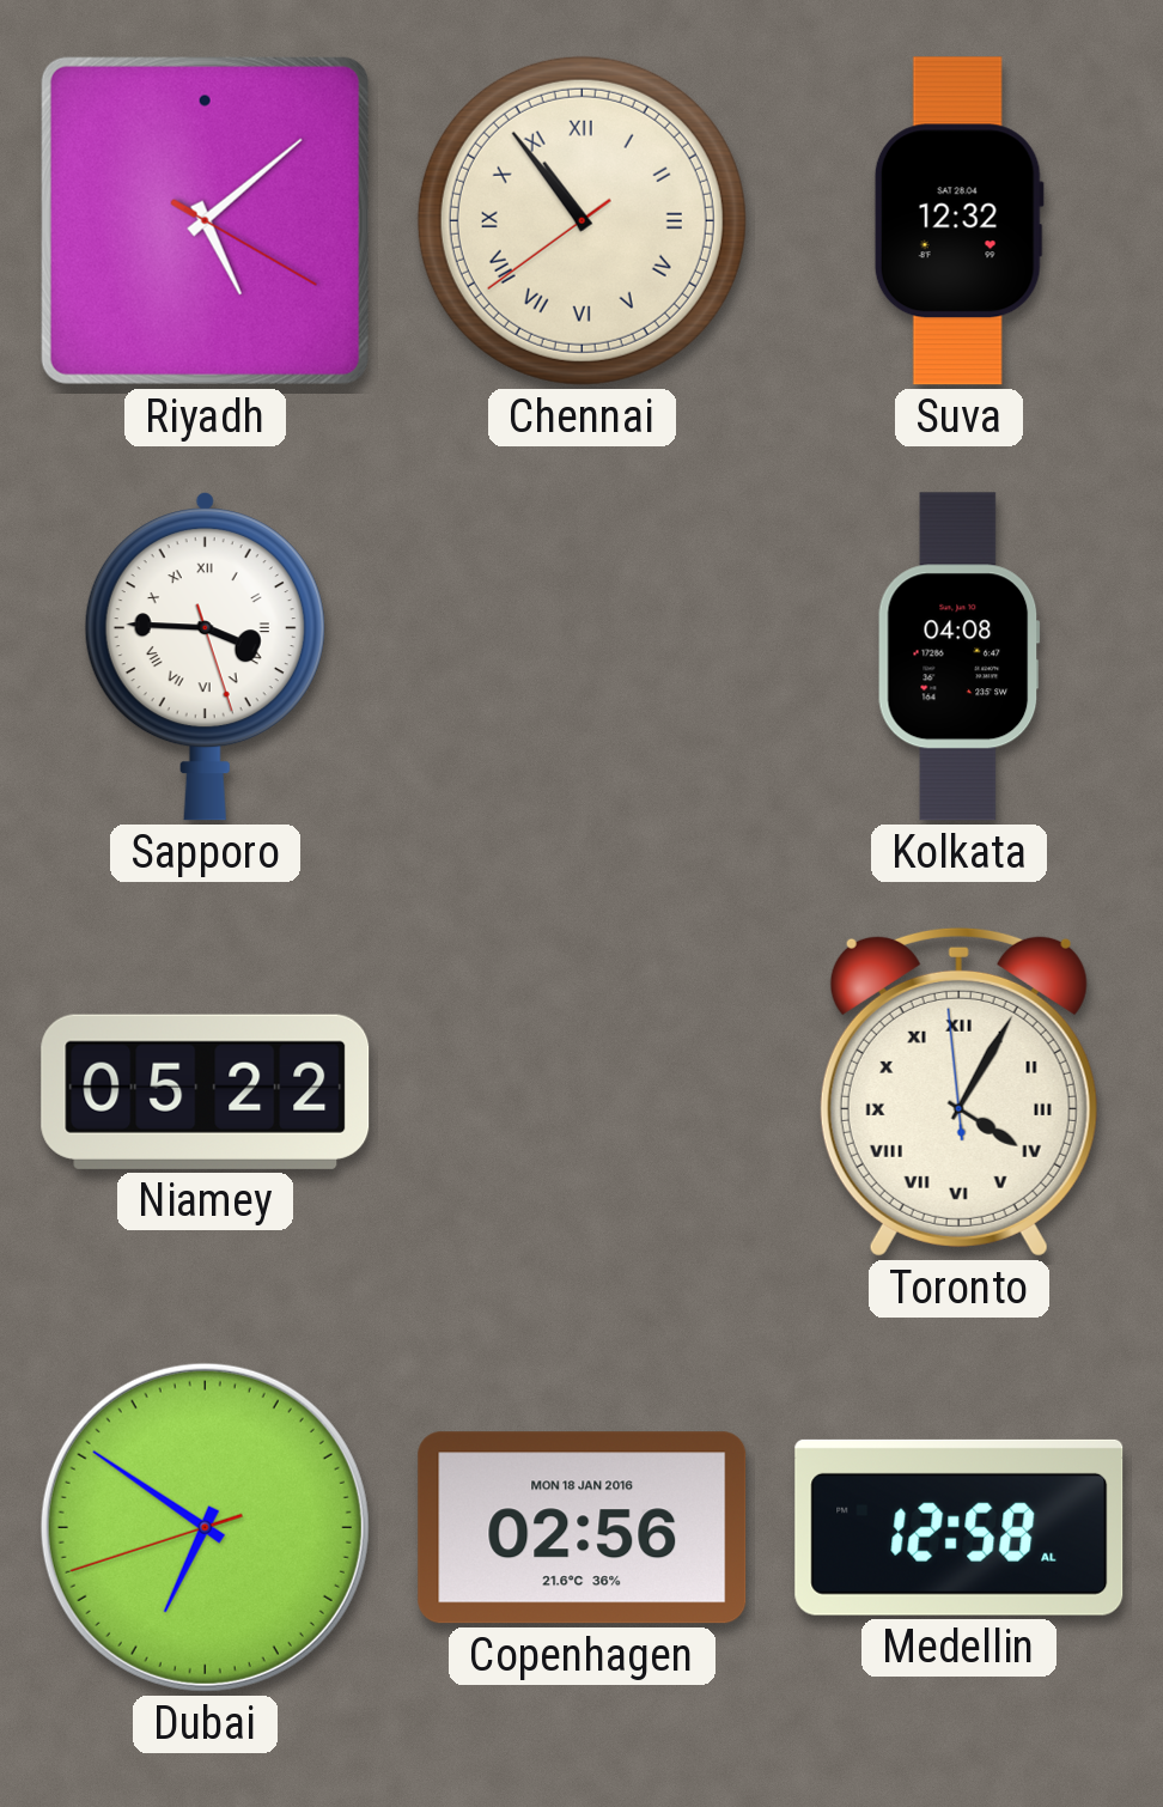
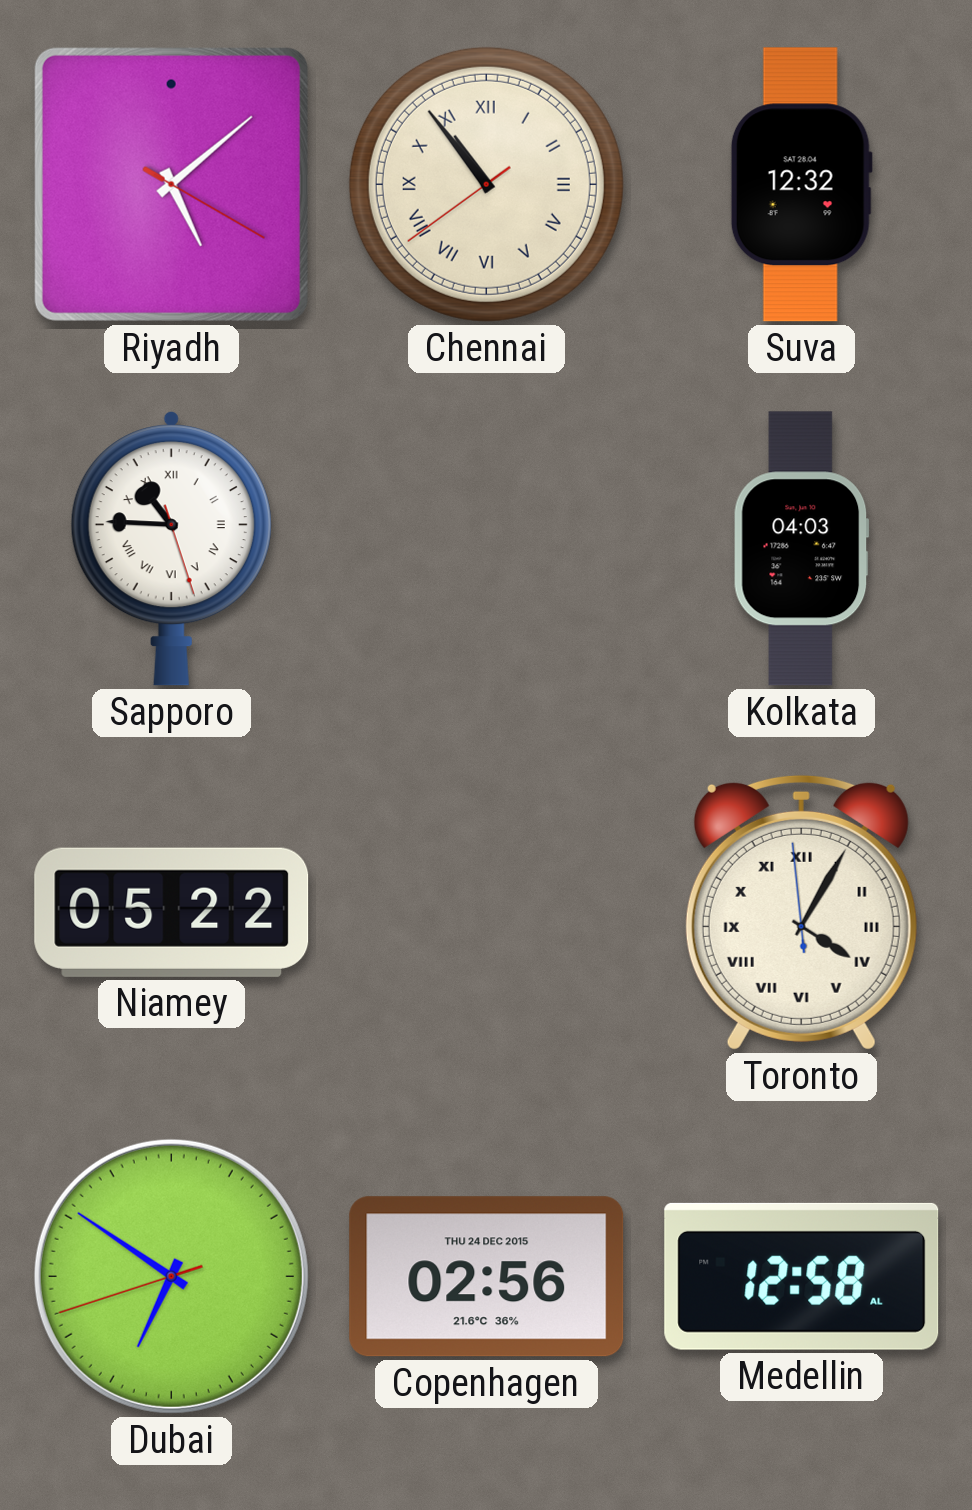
Sapporo: 3:45 -> 10:45
Kolkata: 04:08 -> 04:03
Copenhagen date: MON 18 JAN 2016 -> THU 24 DEC 2015
